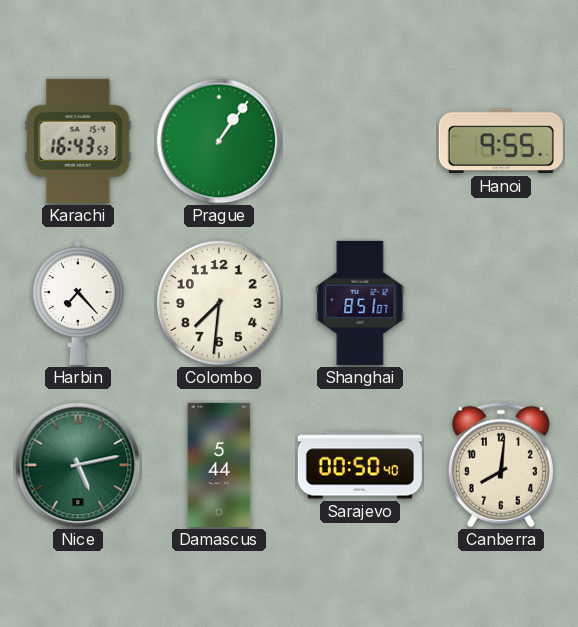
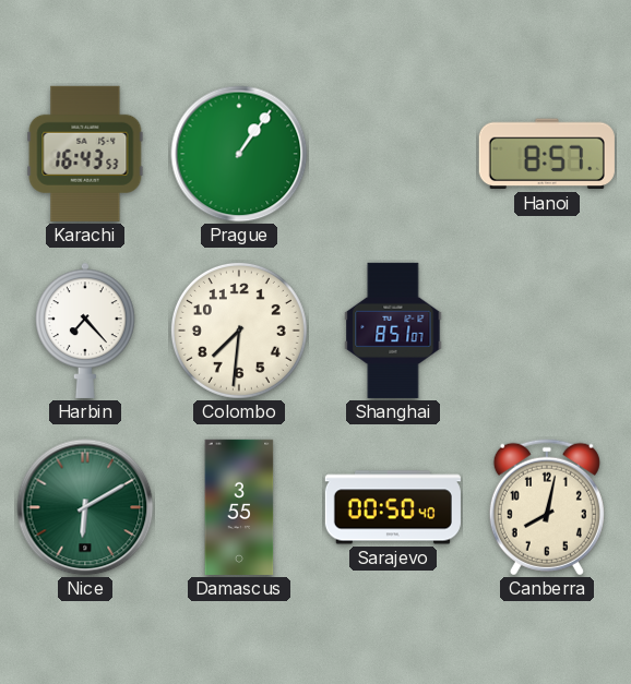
Hanoi: 9:55 -> 8:57
Nice: 5:13 -> 6:10
Damascus: 5:44 -> 3:55
Canberra: 8:01 -> 8:02
